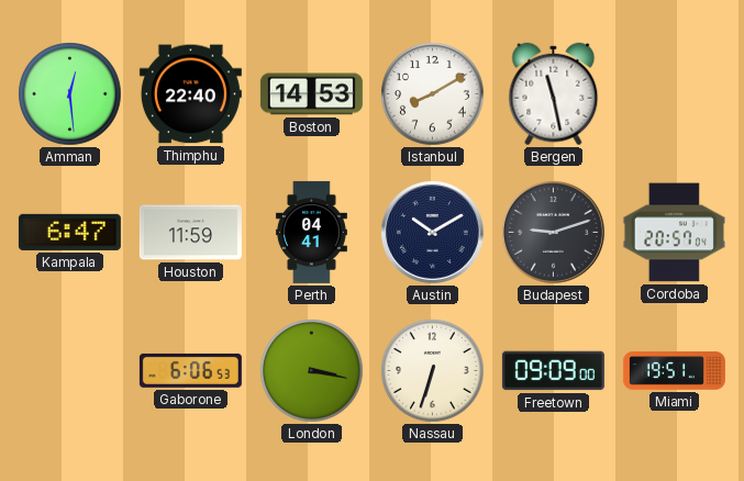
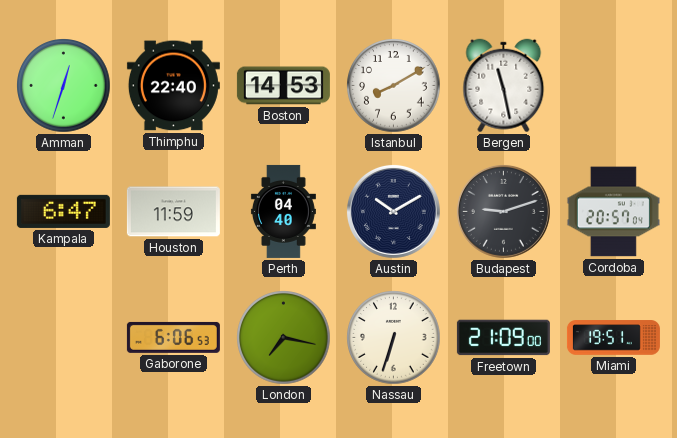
Amman: 12:29 -> 12:33
Perth: 04:41 -> 04:40
London: 3:17 -> 7:17
Freetown: 09:09 -> 21:09
